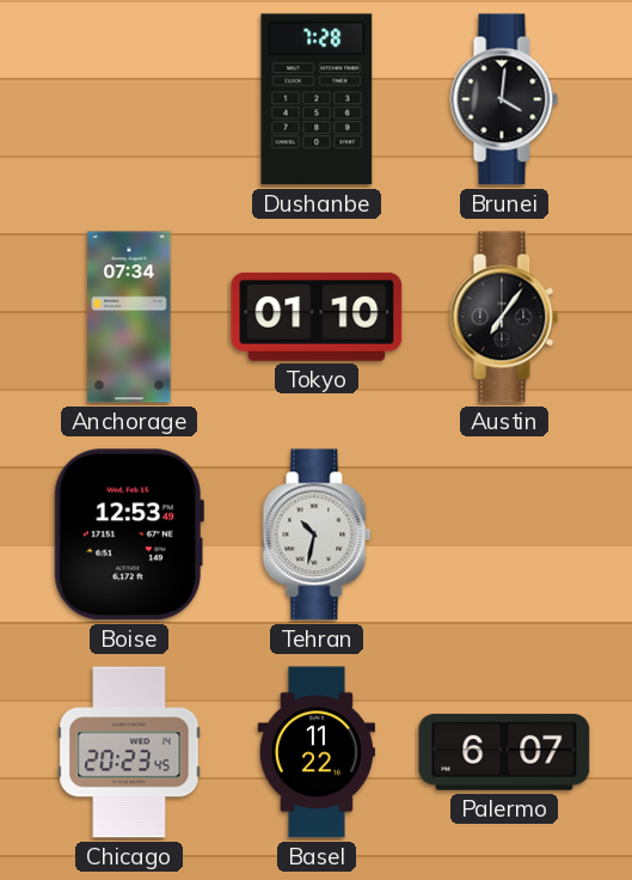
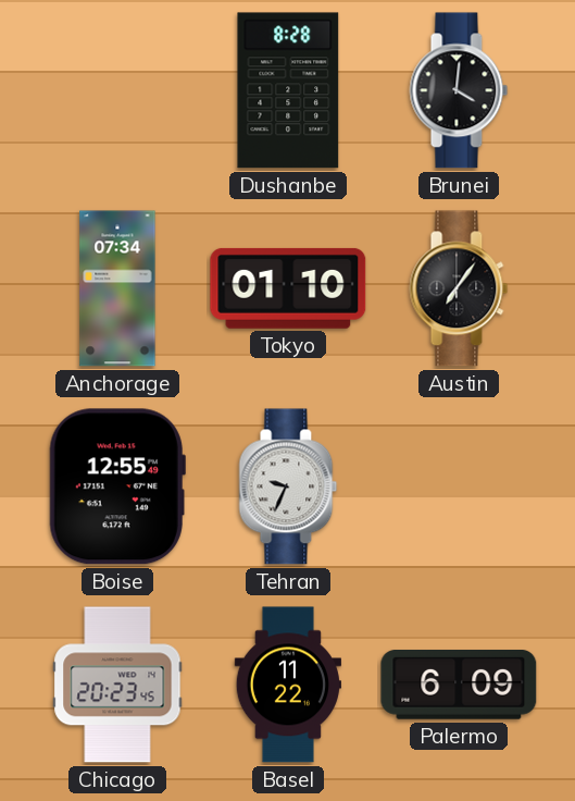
Dushanbe: 7:28 -> 8:28
Boise: 12:53 -> 12:55
Tehran: 10:32 -> 9:34
Palermo: 6:07 -> 6:09
